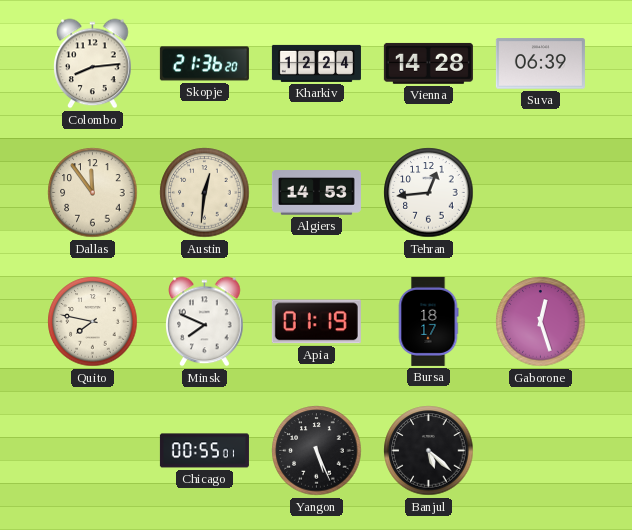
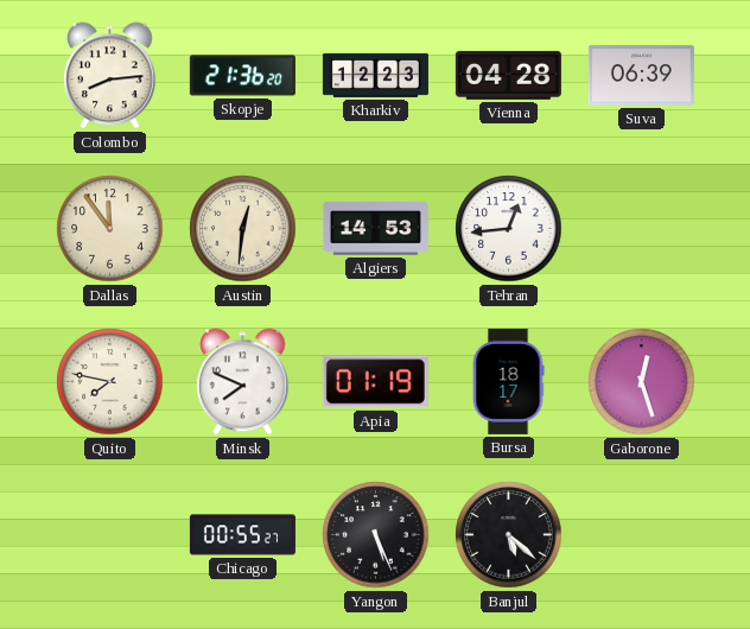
Kharkiv: 12:24 -> 12:23
Vienna: 14:28 -> 04:28
Chicago: 00:55:01 -> 00:55:27
